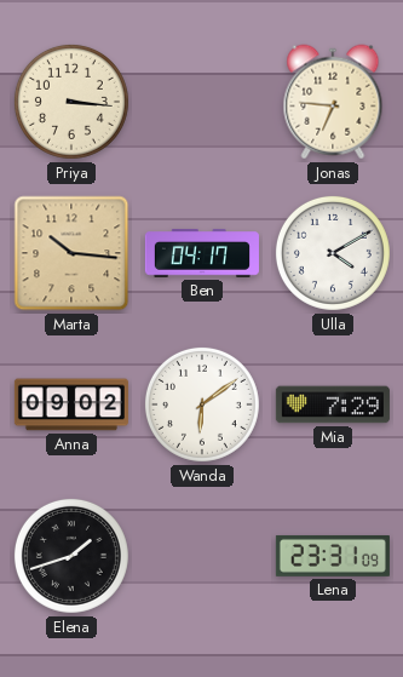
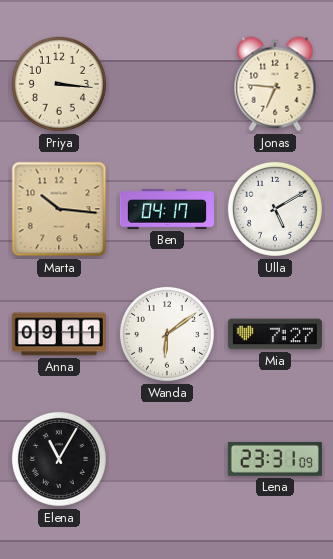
Ulla: 4:10 -> 5:10
Anna: 09:02 -> 09:11
Mia: 7:29 -> 7:27
Elena: 1:42 -> 11:05
